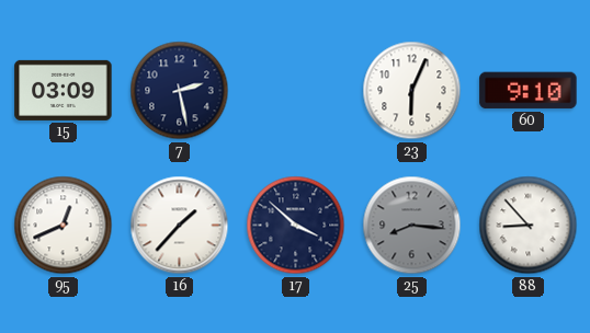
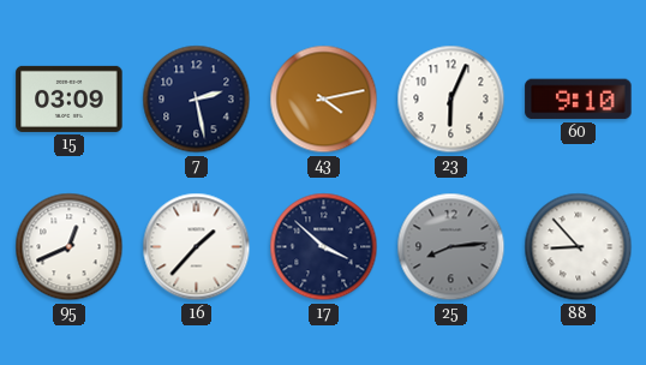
43: none -> 4:13
25: 8:16 -> 8:14
